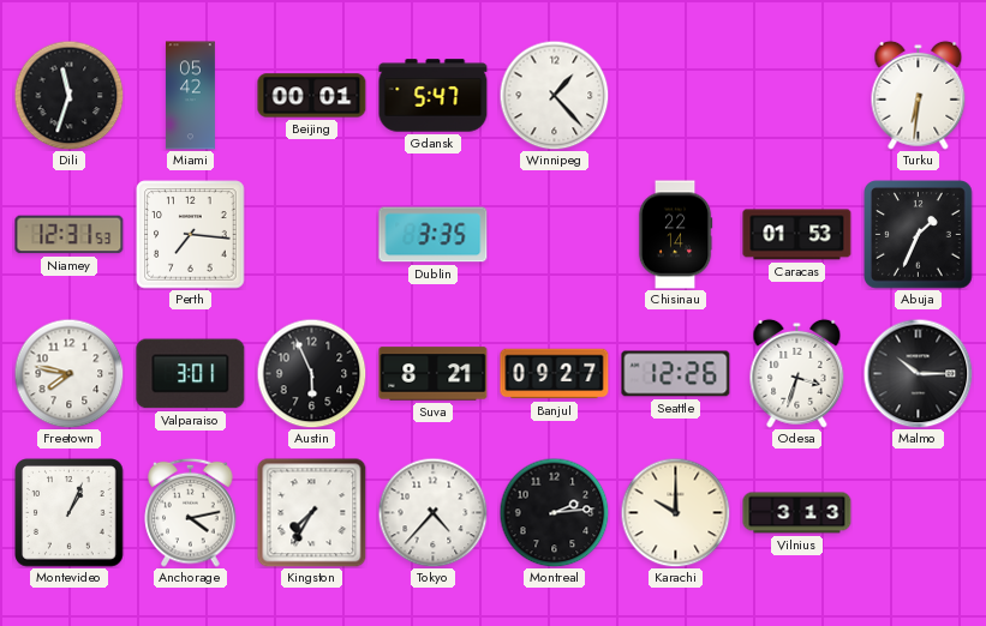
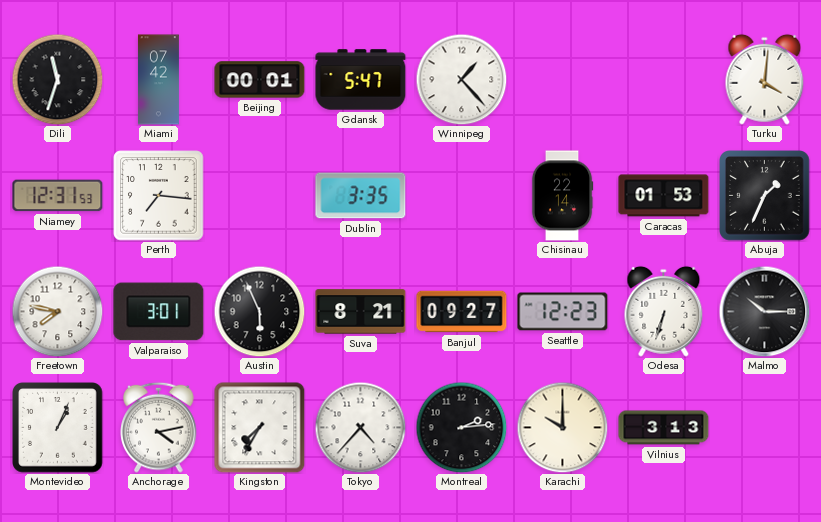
Miami: 05:42 -> 07:42
Turku: 6:31 -> 4:01
Seattle: 12:26 -> 12:23
Odesa: 3:33 -> 6:33
